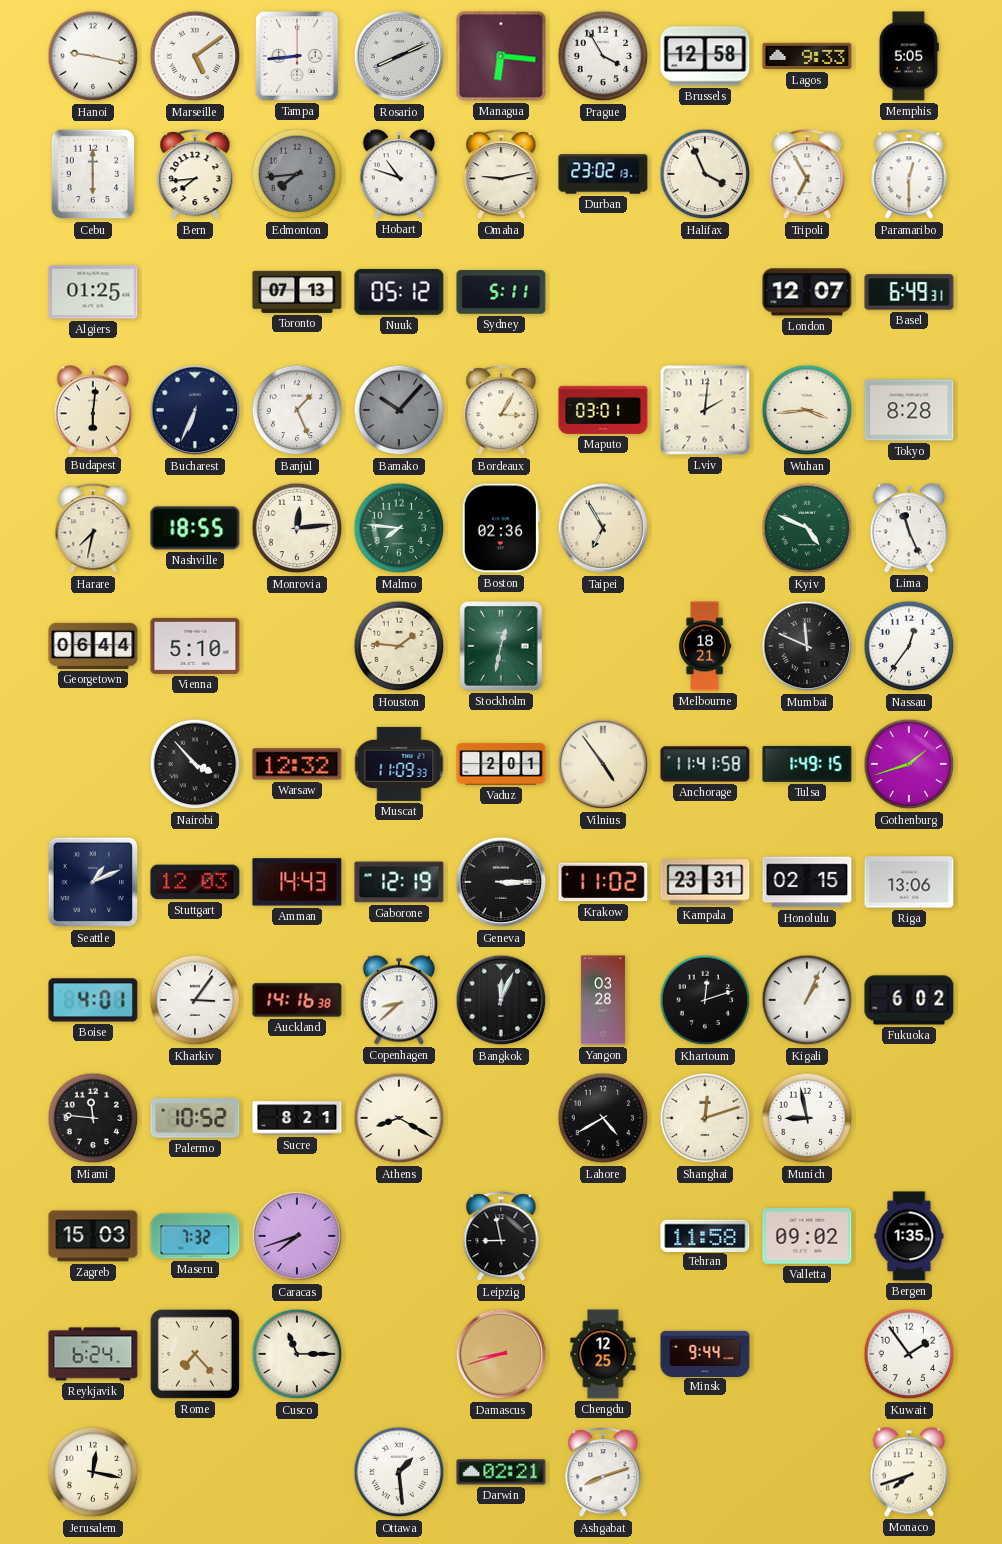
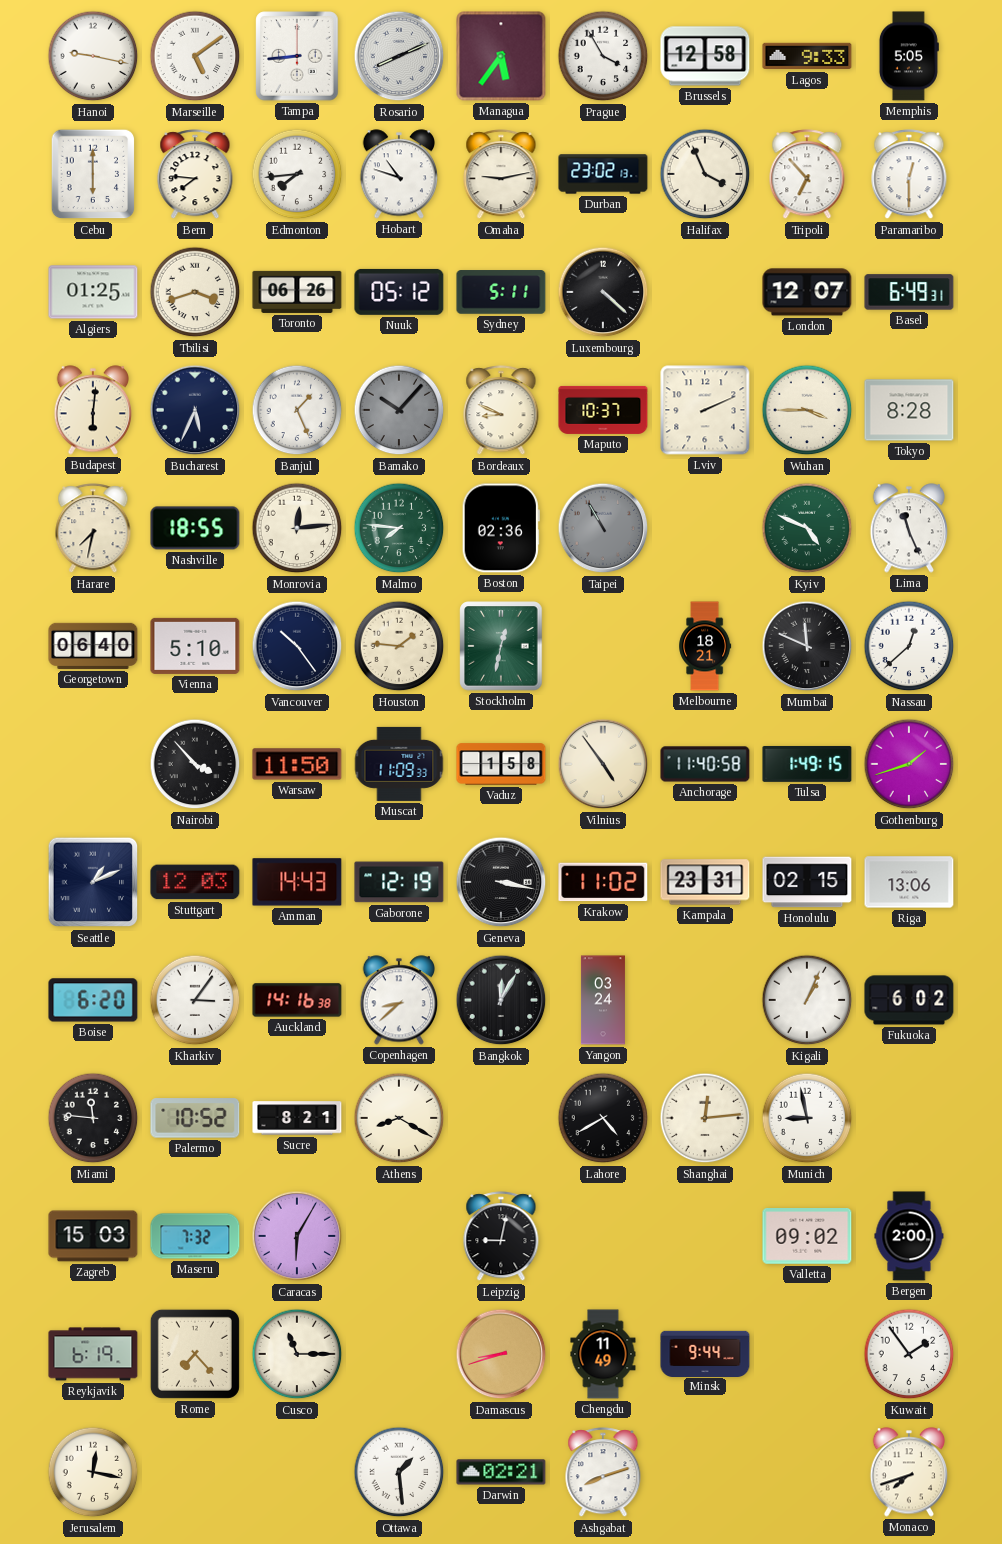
Managua: 6:16 -> 5:36
Bern: 7:44 -> 7:46
Edmonton dial: grey -> white
Tripoli: 6:55 -> 6:53
Tbilisi: none -> 3:42
Toronto: 07:13 -> 06:26
Luxembourg: none -> 4:22
Bucharest: 6:34 -> 5:34
Bordeaux: 3:05 -> 8:49
Maputo: 03:01 -> 10:37
Lviv: 2:01 -> 2:11
Wuhan: 3:44 -> 3:45
Taipei: 6:55 -> 10:55
Taipei dial: cream -> grey
Georgetown: 06:44 -> 06:40
Vancouver: none -> 10:24
Nassau: 12:36 -> 12:38
Warsaw: 12:32 -> 11:50
Vaduz: 2:01 -> 1:58
Anchorage: 11:41 -> 11:40
Geneva: 3:15 -> 3:17
Boise: 4:01 -> 6:20
Bangkok: 12:04 -> 12:05
Yangon: 03:28 -> 03:24
Khartoum: 12:12 -> none
Shanghai: 12:12 -> 12:14
Caracas: 7:42 -> 6:05
Leipzig: 8:58 -> 9:02
Tehran: 11:58 -> none
Bergen: 1:35 -> 2:00
Reykjavik: 6:24 -> 6:19
Chengdu: 12:25 -> 11:49
